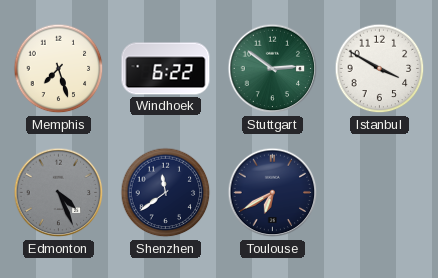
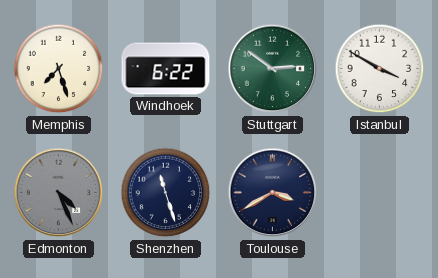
Shenzhen: 11:39 -> 11:27
Toulouse: 6:40 -> 3:40
